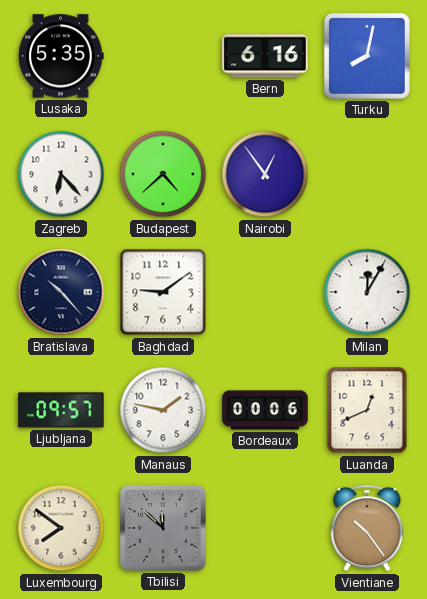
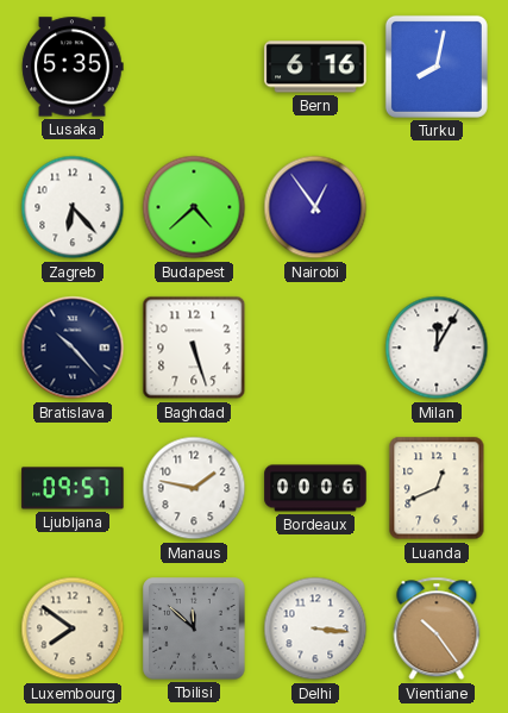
Baghdad: 9:09 -> 5:27
Delhi: none -> 3:16
